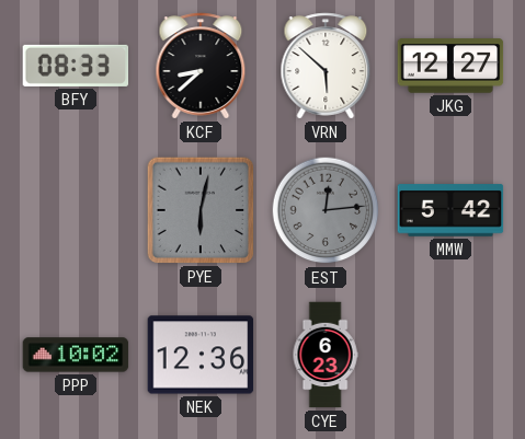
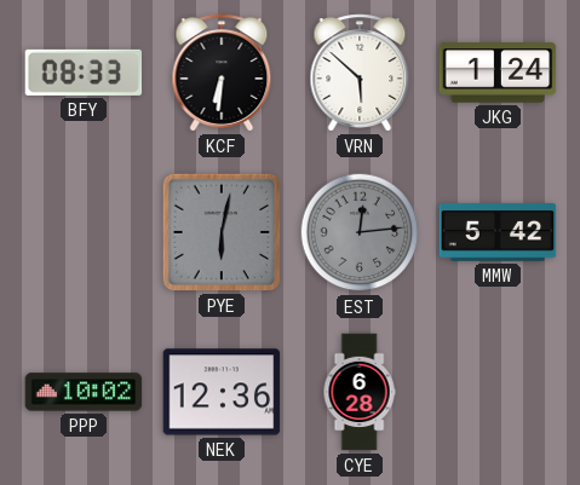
KCF: 8:38 -> 6:31
JKG: 12:27 -> 1:24
CYE: 6:23 -> 6:28
